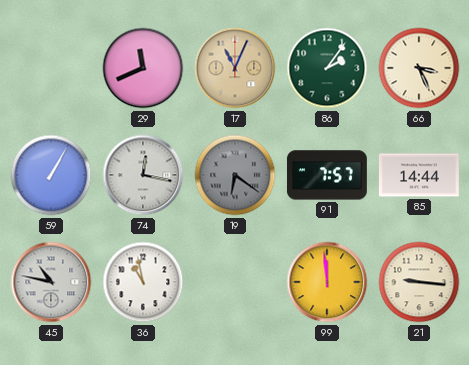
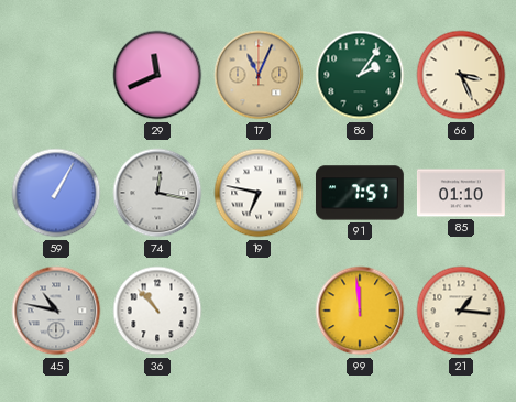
19: 6:21 -> 6:47
19 dial: grey -> white
85: 14:44 -> 01:10
36: 10:58 -> 10:53
21: 9:16 -> 1:16
